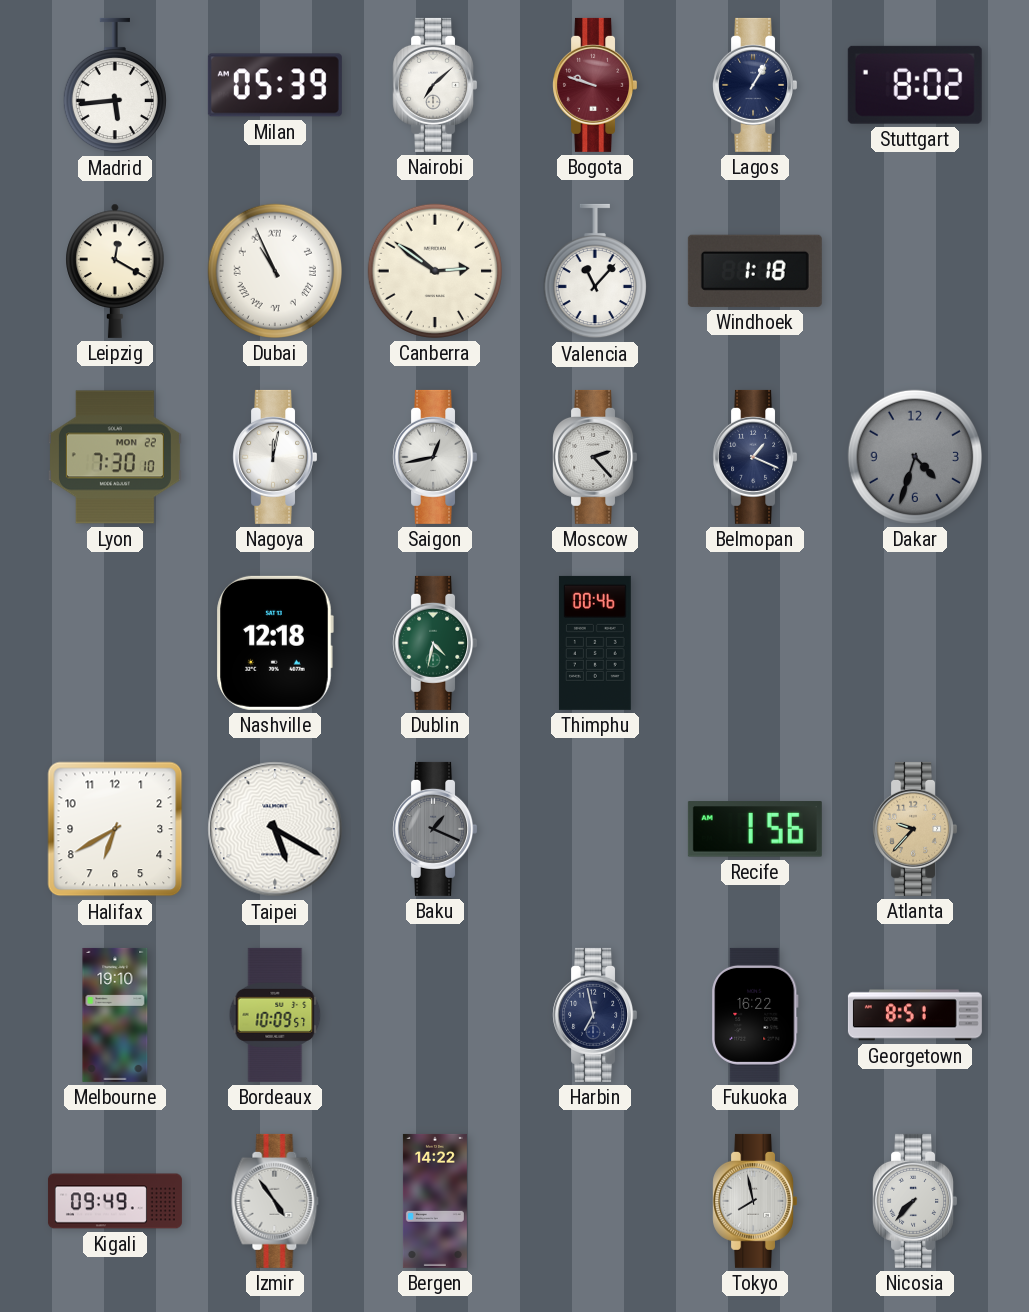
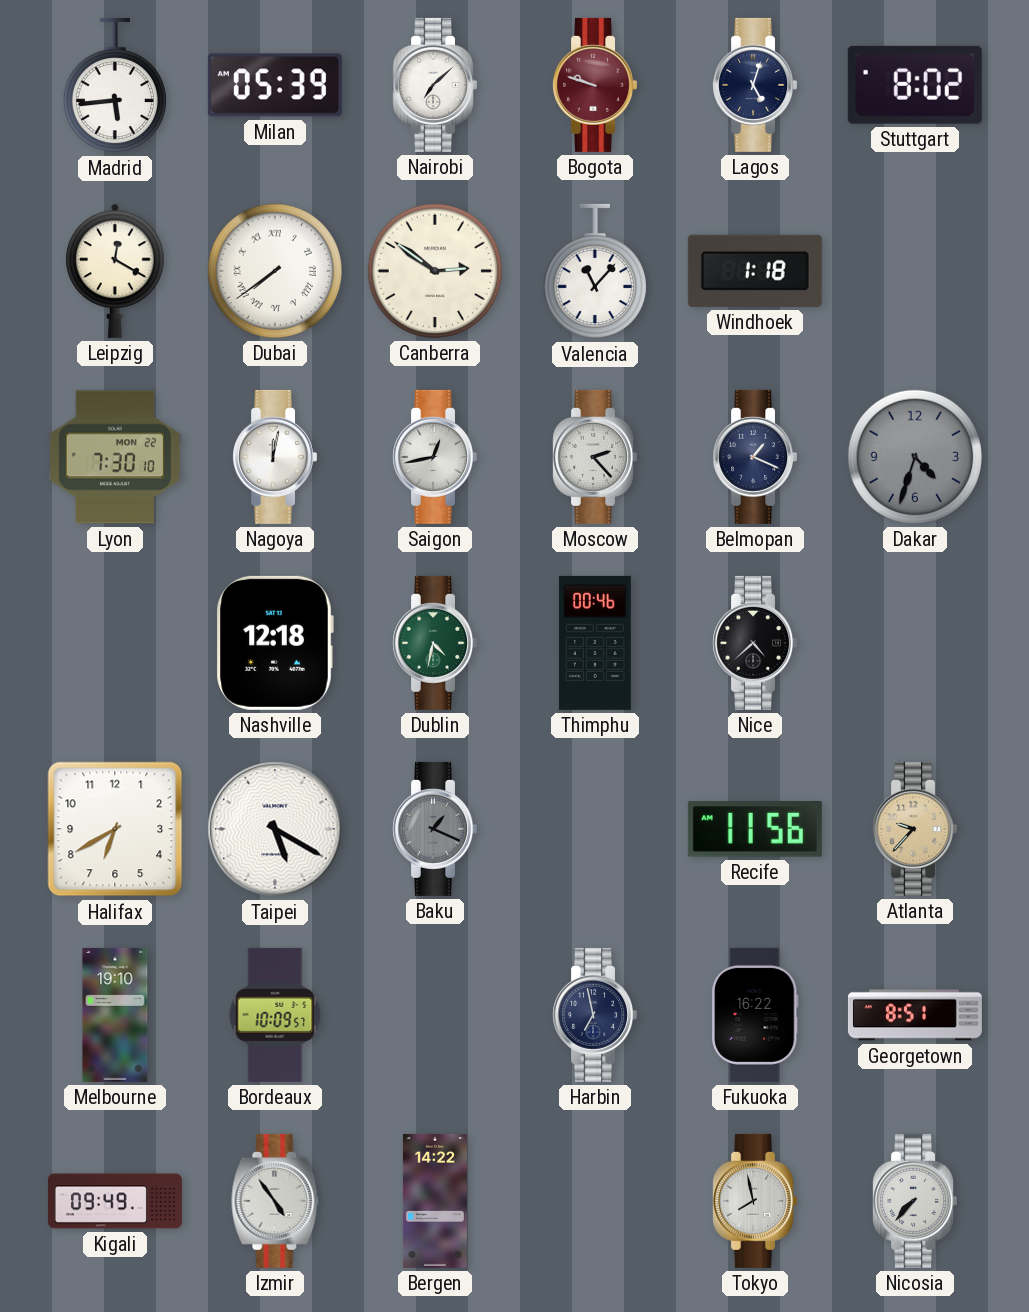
Lagos: 1:05 -> 5:03
Dubai: 10:56 -> 7:39
Nice: none -> 4:38
Recife: 1:56 -> 11:56
